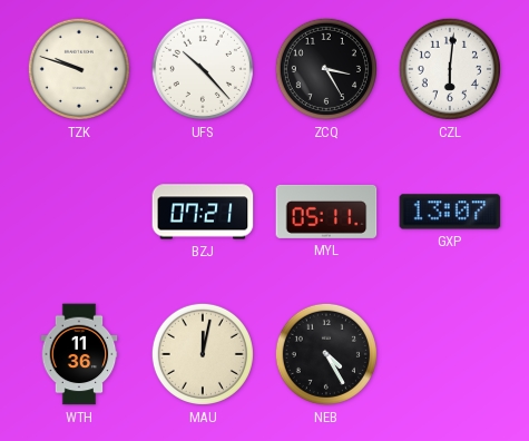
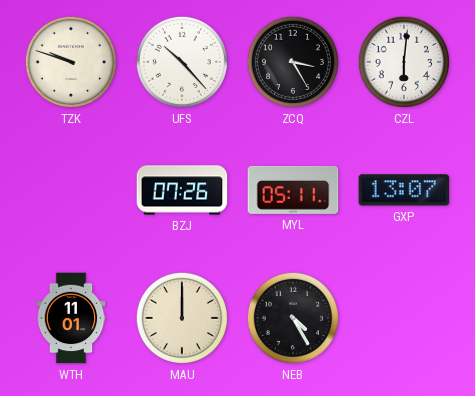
BZJ: 07:21 -> 07:26
WTH: 11:36 -> 11:01
MAU: 12:02 -> 12:00
